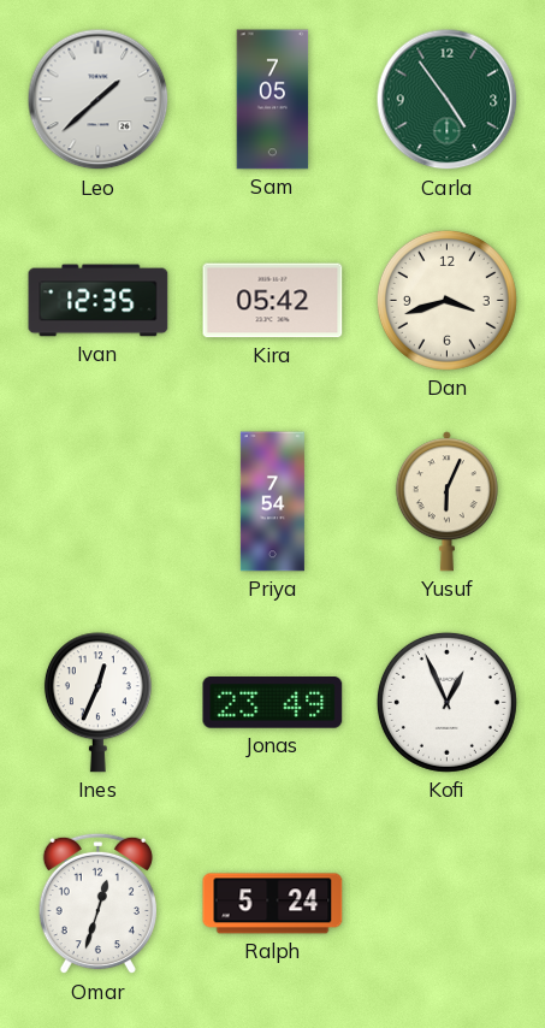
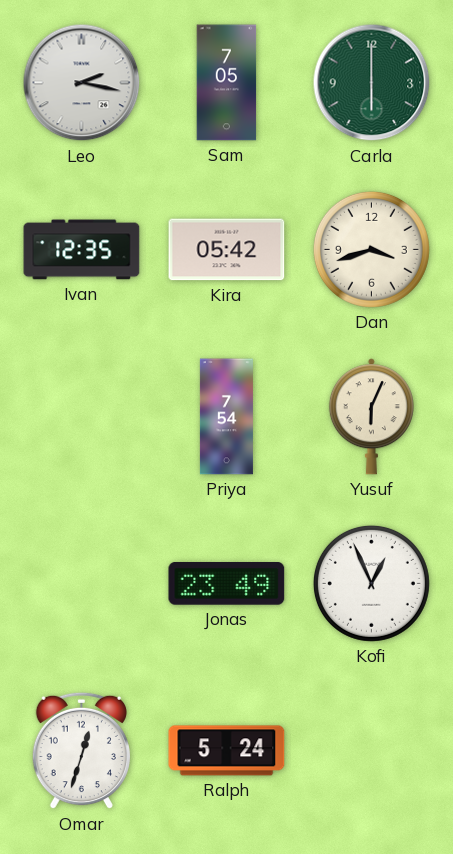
Leo: 1:38 -> 2:17
Carla: 4:54 -> 6:00
Ines: 12:34 -> none
